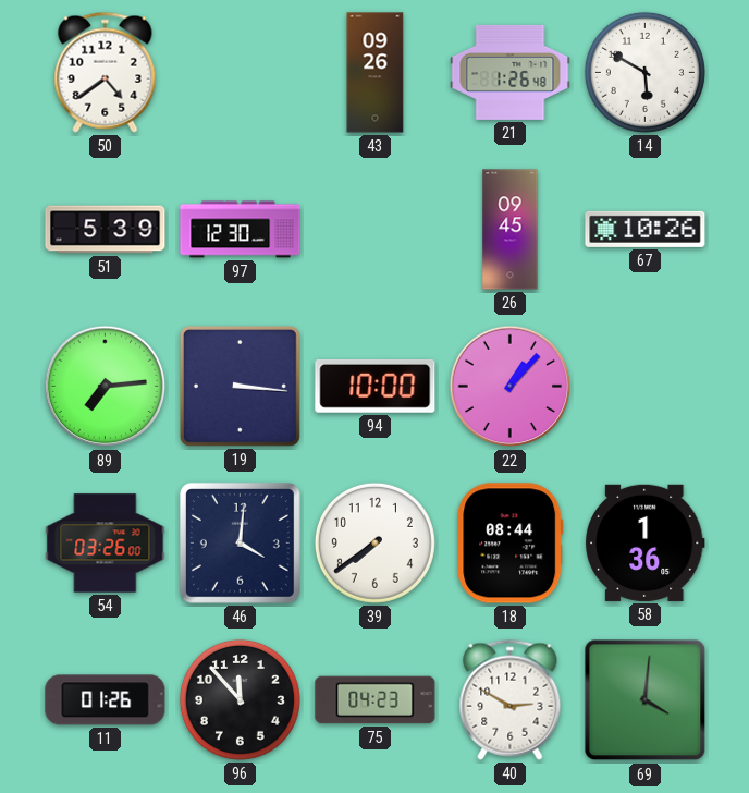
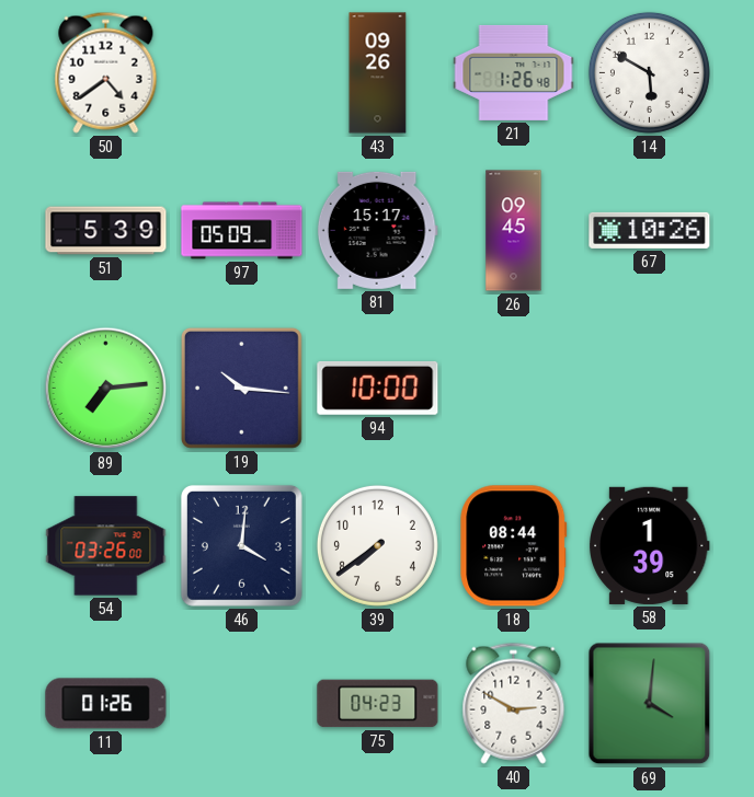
97: 12:30 -> 05:09
81: none -> 15:17
19: 3:16 -> 10:16
22: 1:07 -> none
58: 1:36 -> 1:39
96: 11:53 -> none
